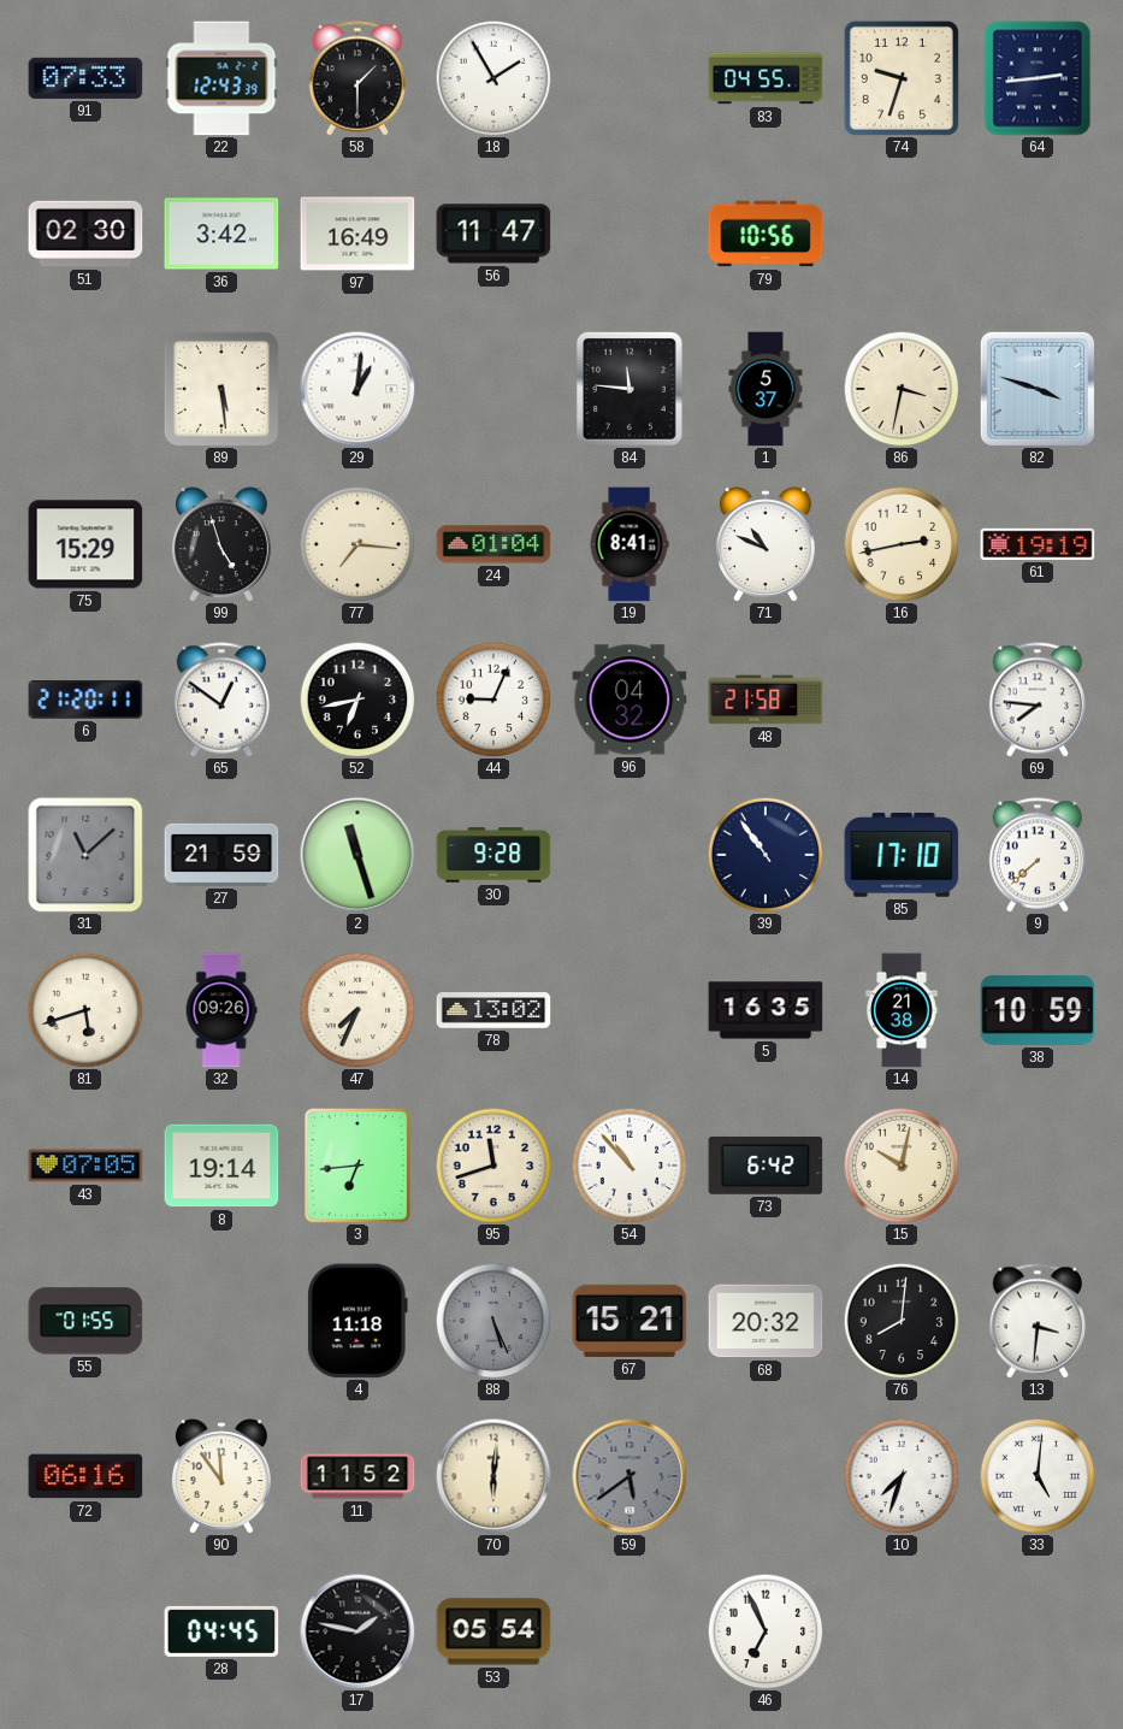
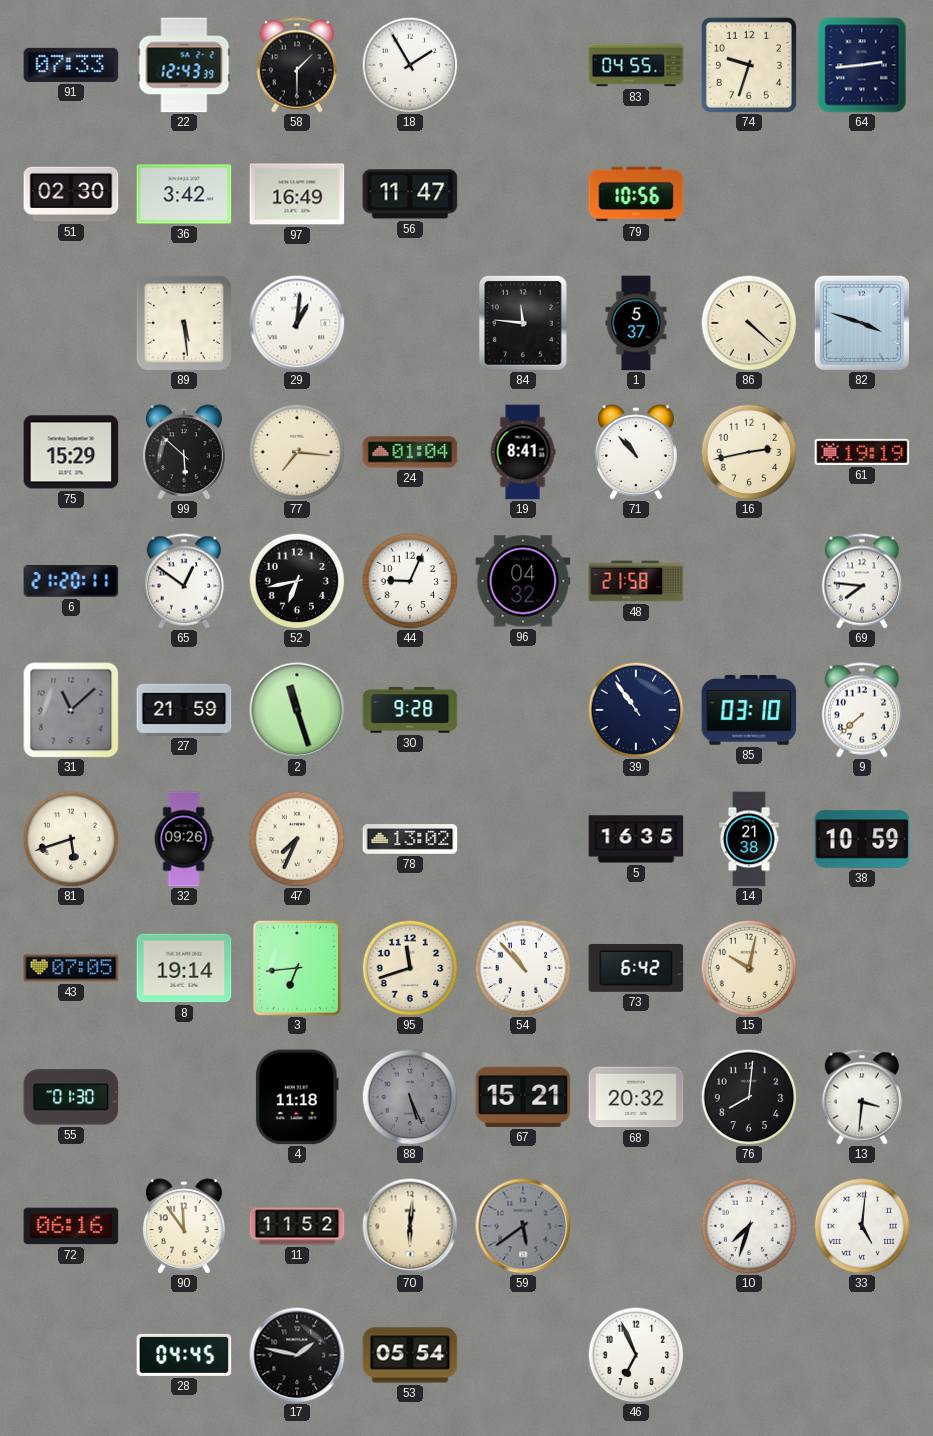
86: 3:32 -> 4:22
99: 4:57 -> 5:52
71: 10:49 -> 10:53
85: 17:10 -> 03:10
55: 01:55 -> 01:30
